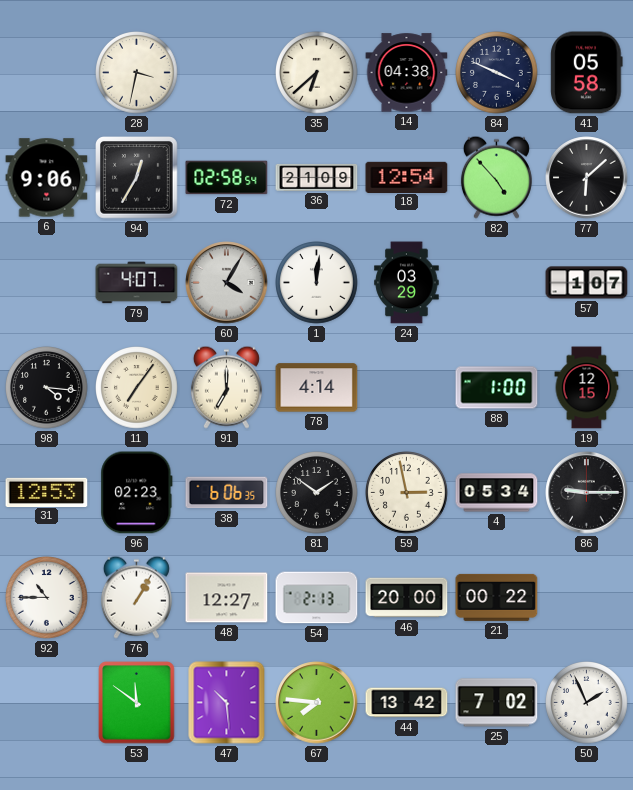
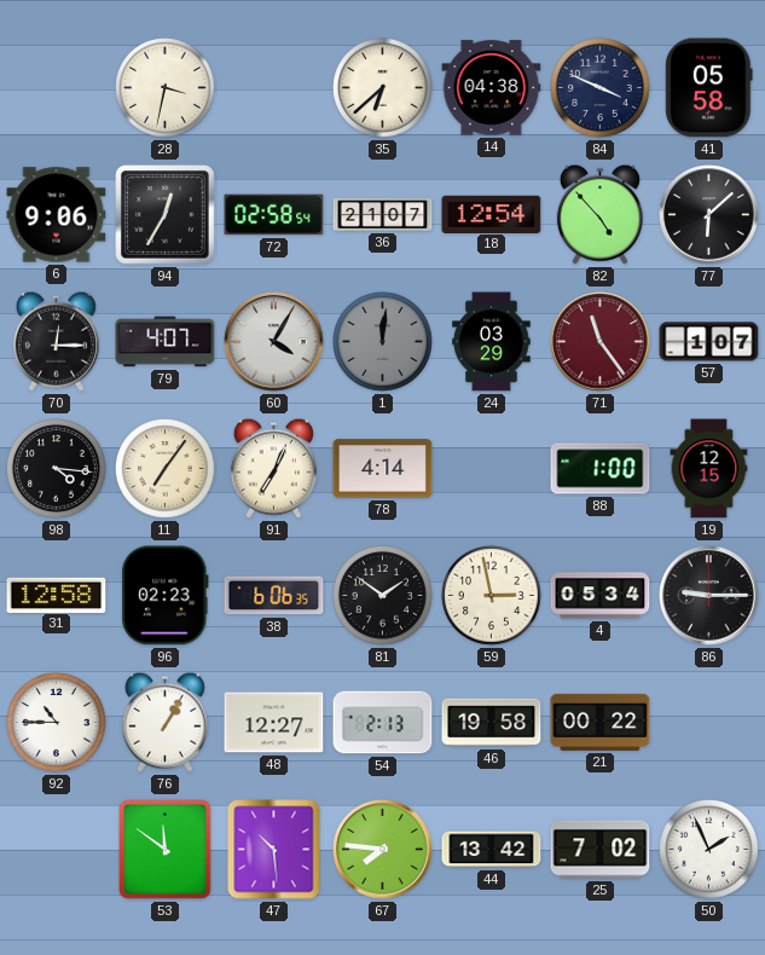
36: 21:09 -> 21:07
70: none -> 12:15
1 dial: white -> grey
71: none -> 11:24
91: 7:00 -> 7:04
31: 12:53 -> 12:58
46: 20:00 -> 19:58
